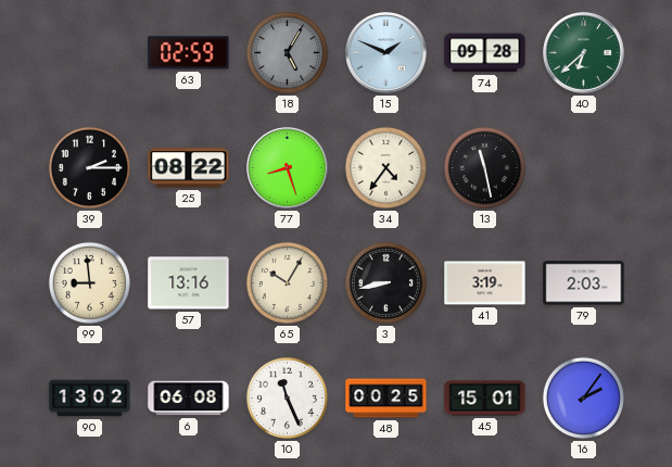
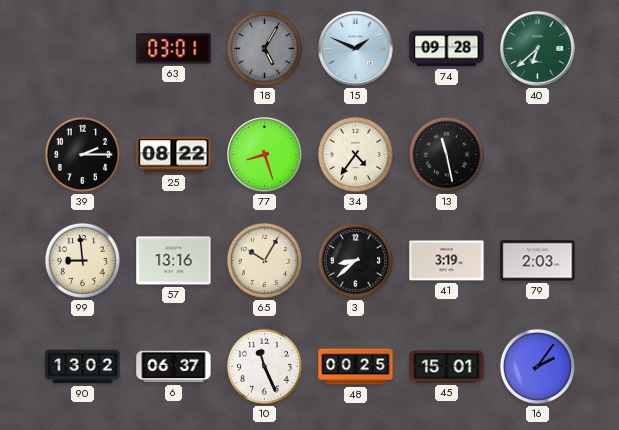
63: 02:59 -> 03:01
3: 8:43 -> 8:38
6: 06:08 -> 06:37
